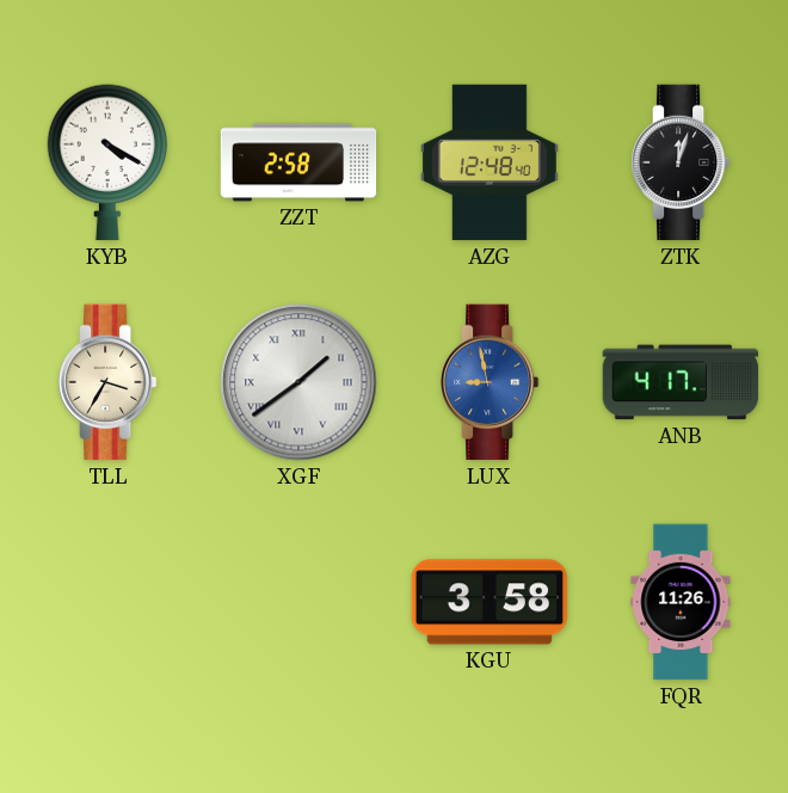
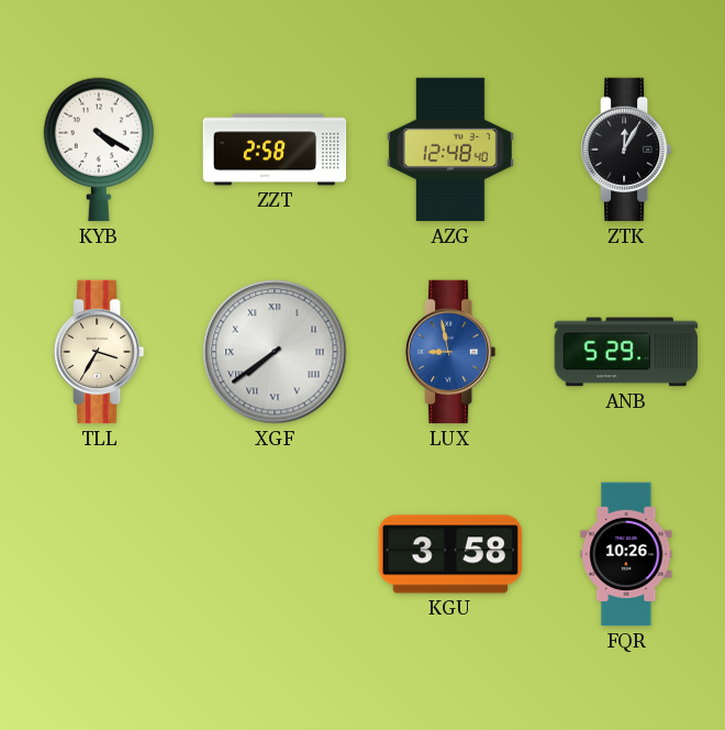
ZTK: 12:03 -> 12:05
XGF: 1:39 -> 7:39
ANB: 4:17 -> 5:29
FQR: 11:26 -> 10:26
